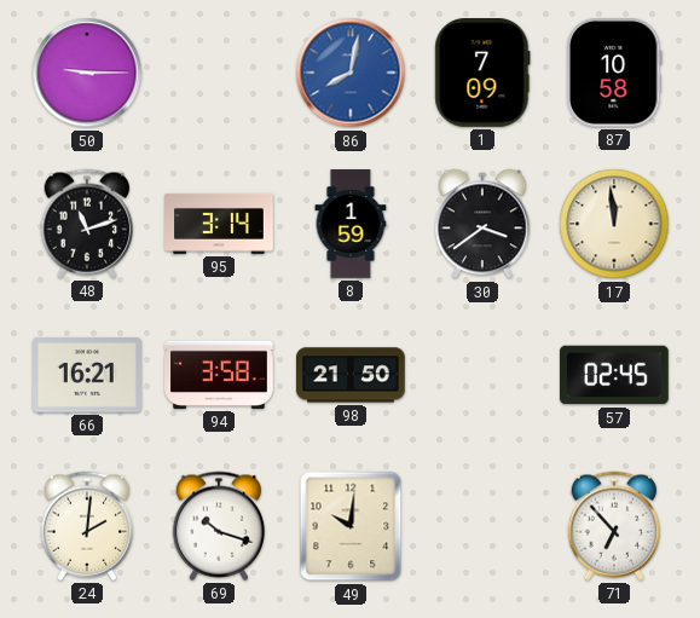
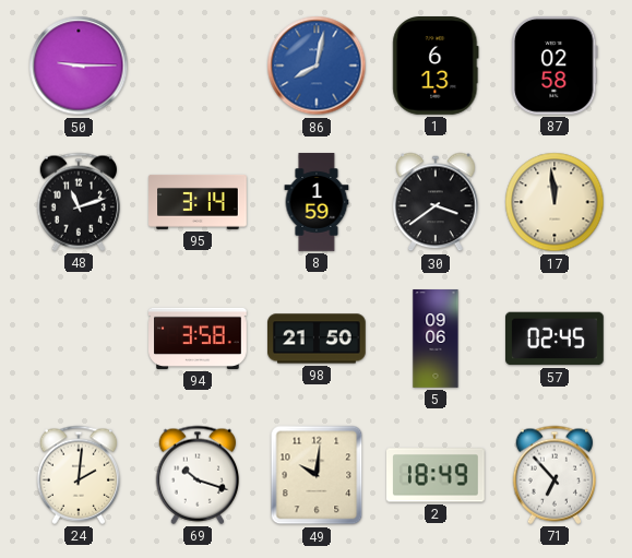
1: 7:09 -> 6:13
87: 10:58 -> 02:58
66: 16:21 -> none
5: none -> 09:06
2: none -> 18:49
